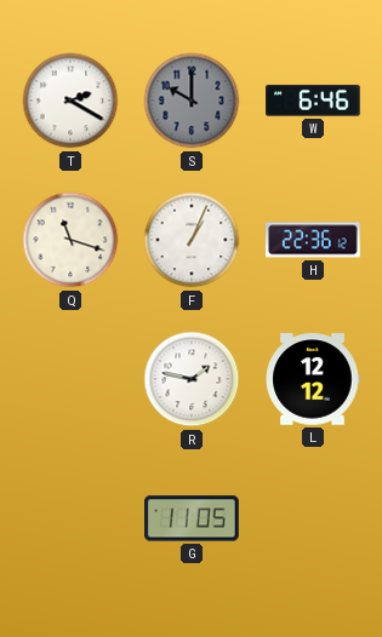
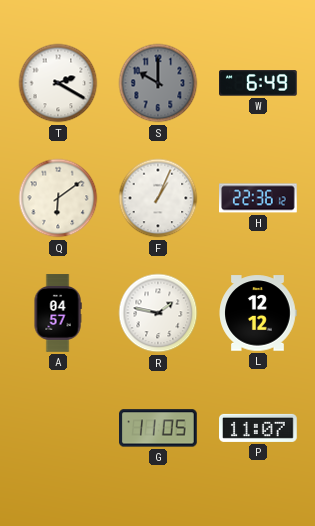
W: 6:46 -> 6:49
Q: 11:18 -> 6:09
A: none -> 04:57
P: none -> 11:07
